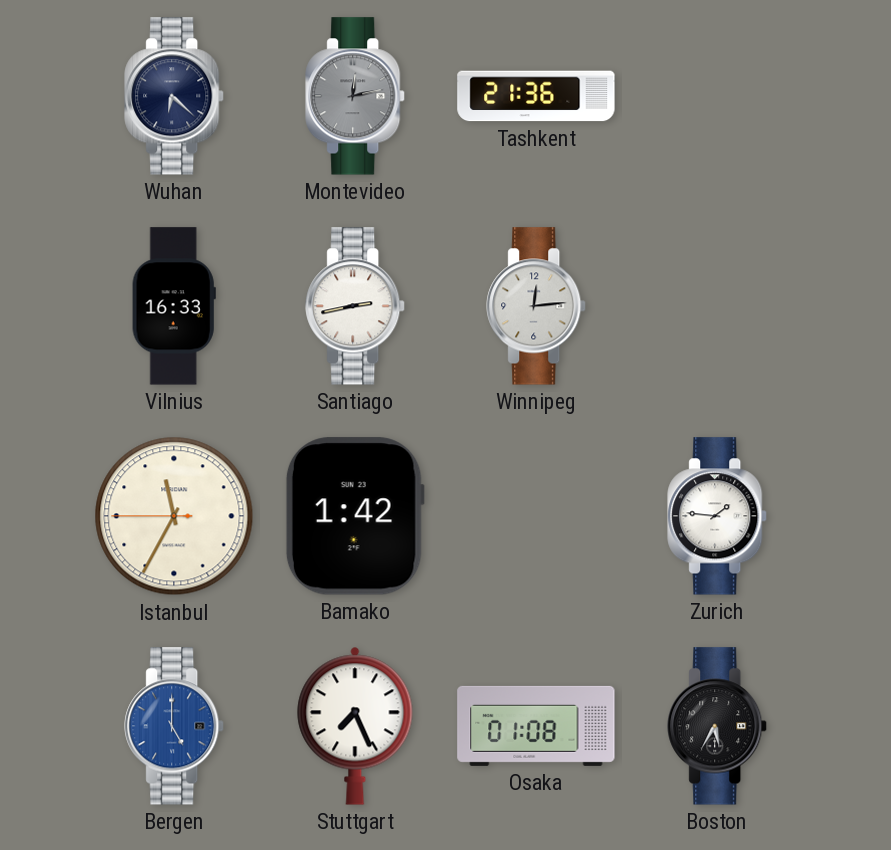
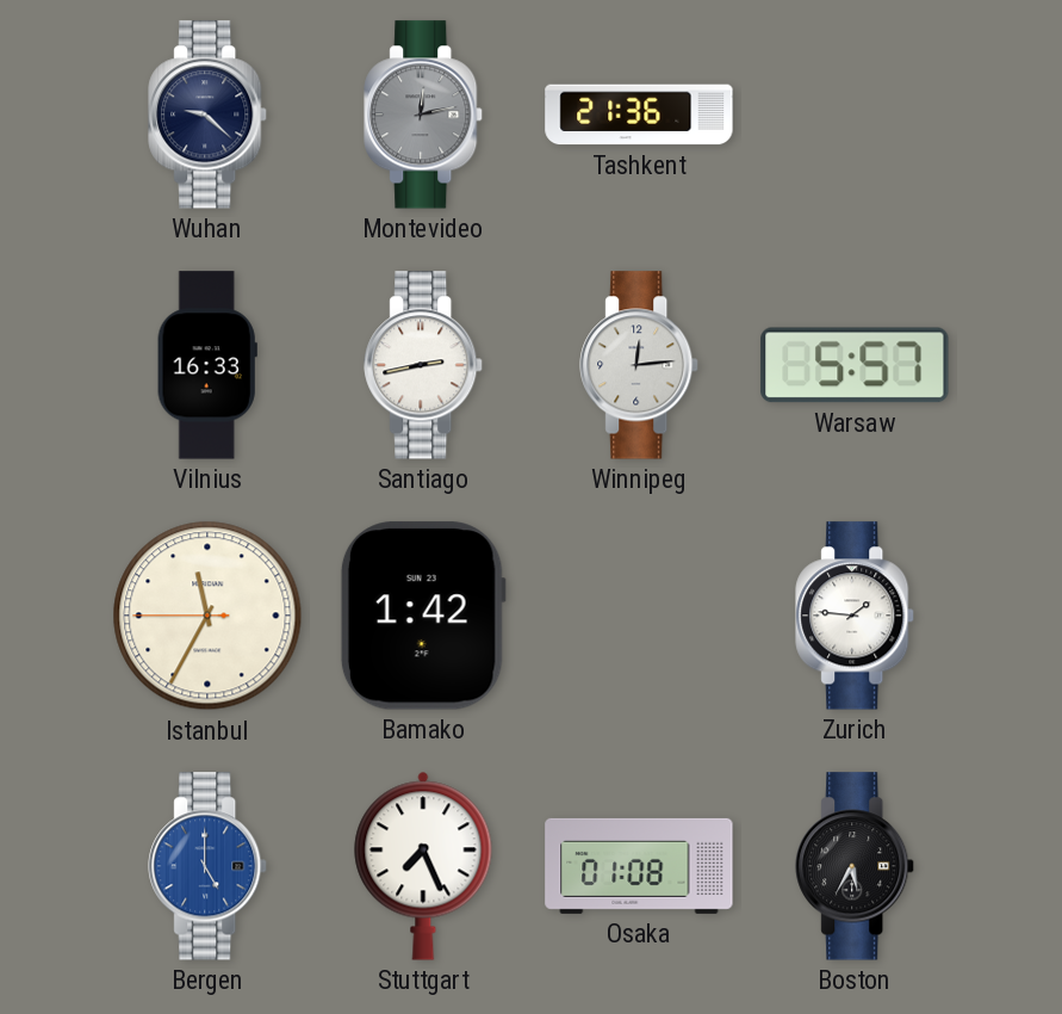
Wuhan: 6:22 -> 9:22
Warsaw: none -> 5:57
